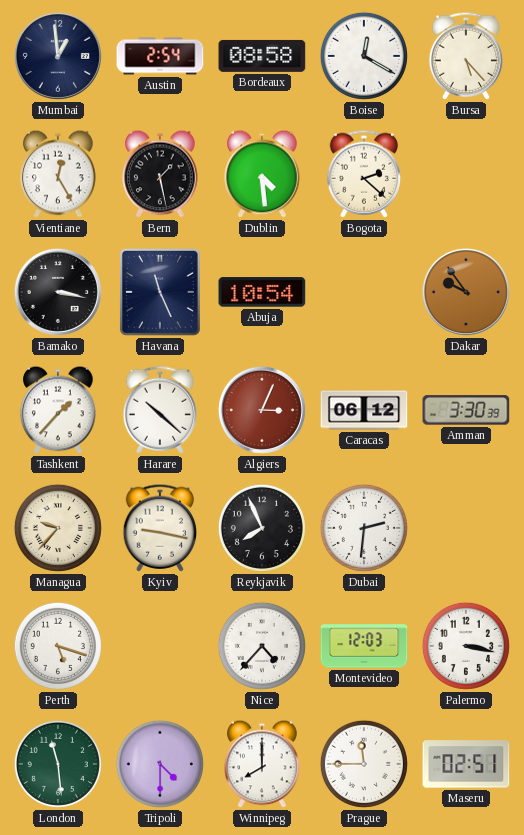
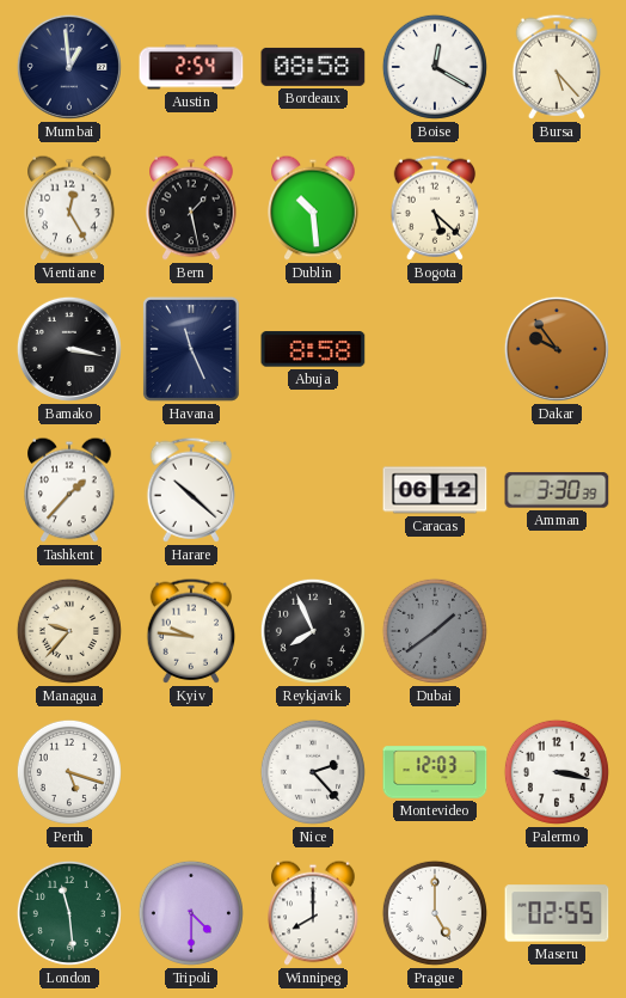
Dublin: 4:29 -> 10:29
Bogota: 2:22 -> 5:22
Abuja: 10:54 -> 8:58
Algiers: 3:04 -> none
Kyiv: 9:17 -> 9:46
Dubai: 2:31 -> 1:39
Dubai dial: white -> grey
Nice: 4:37 -> 2:23
Prague: 11:45 -> 5:00
Maseru: 02:51 -> 02:55
